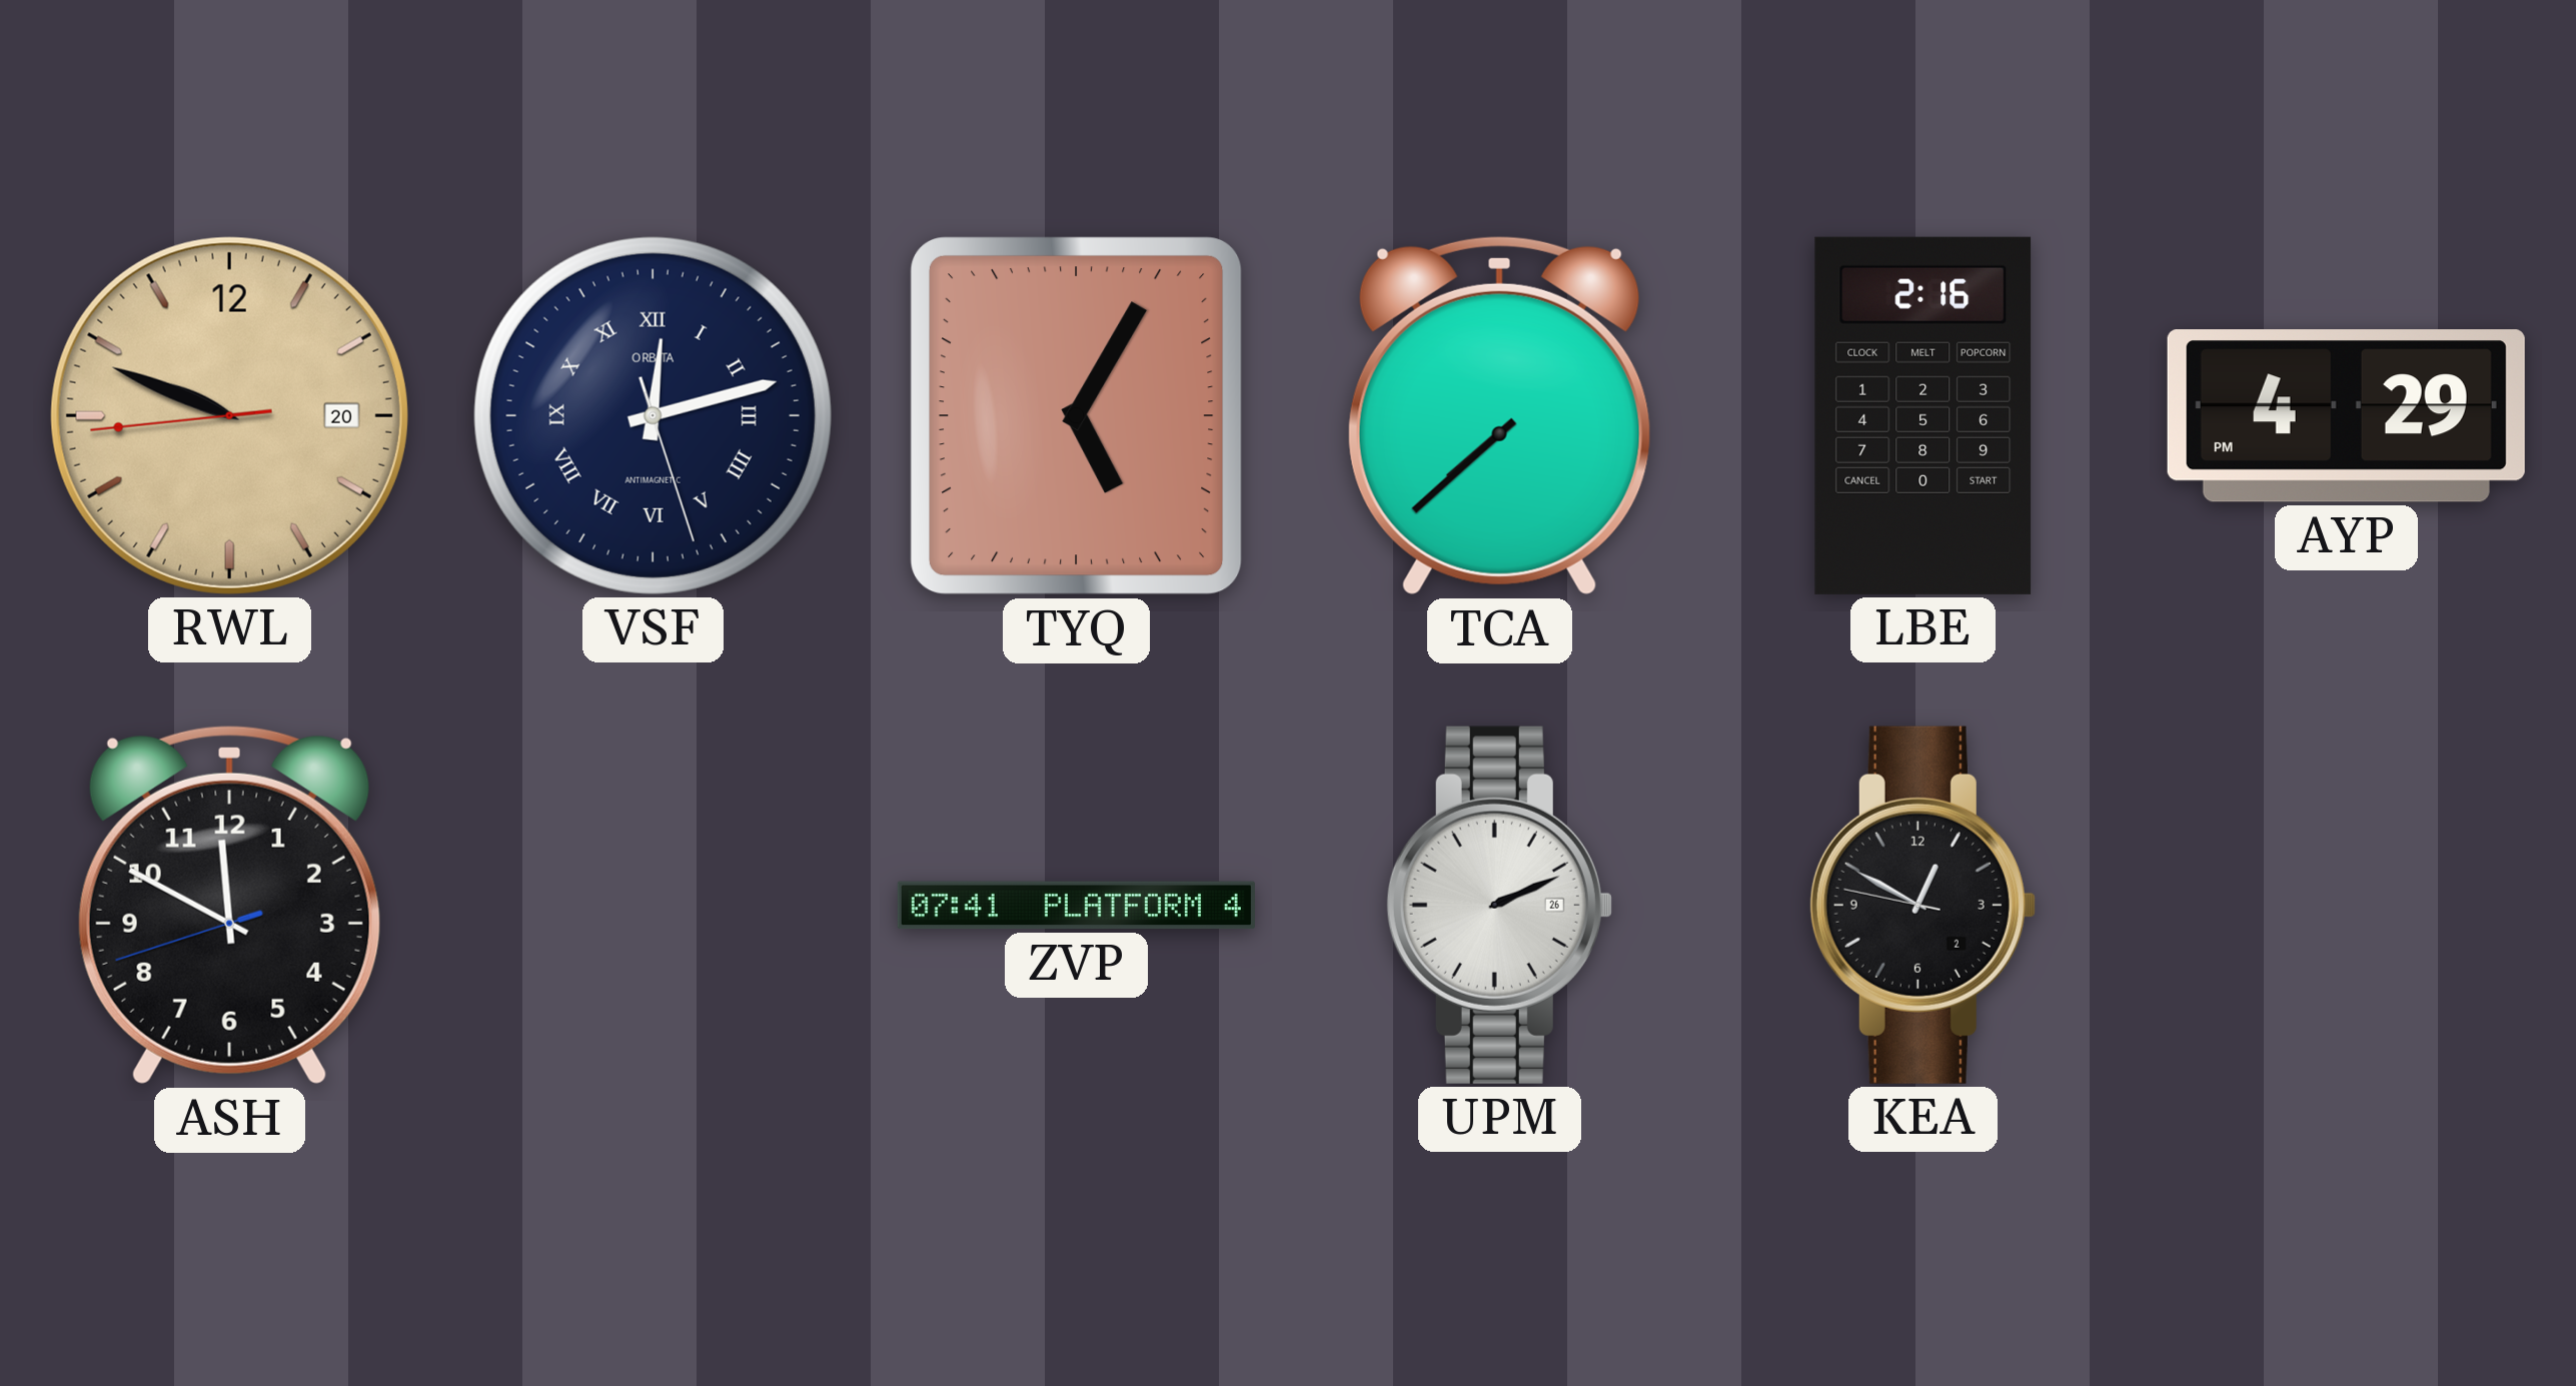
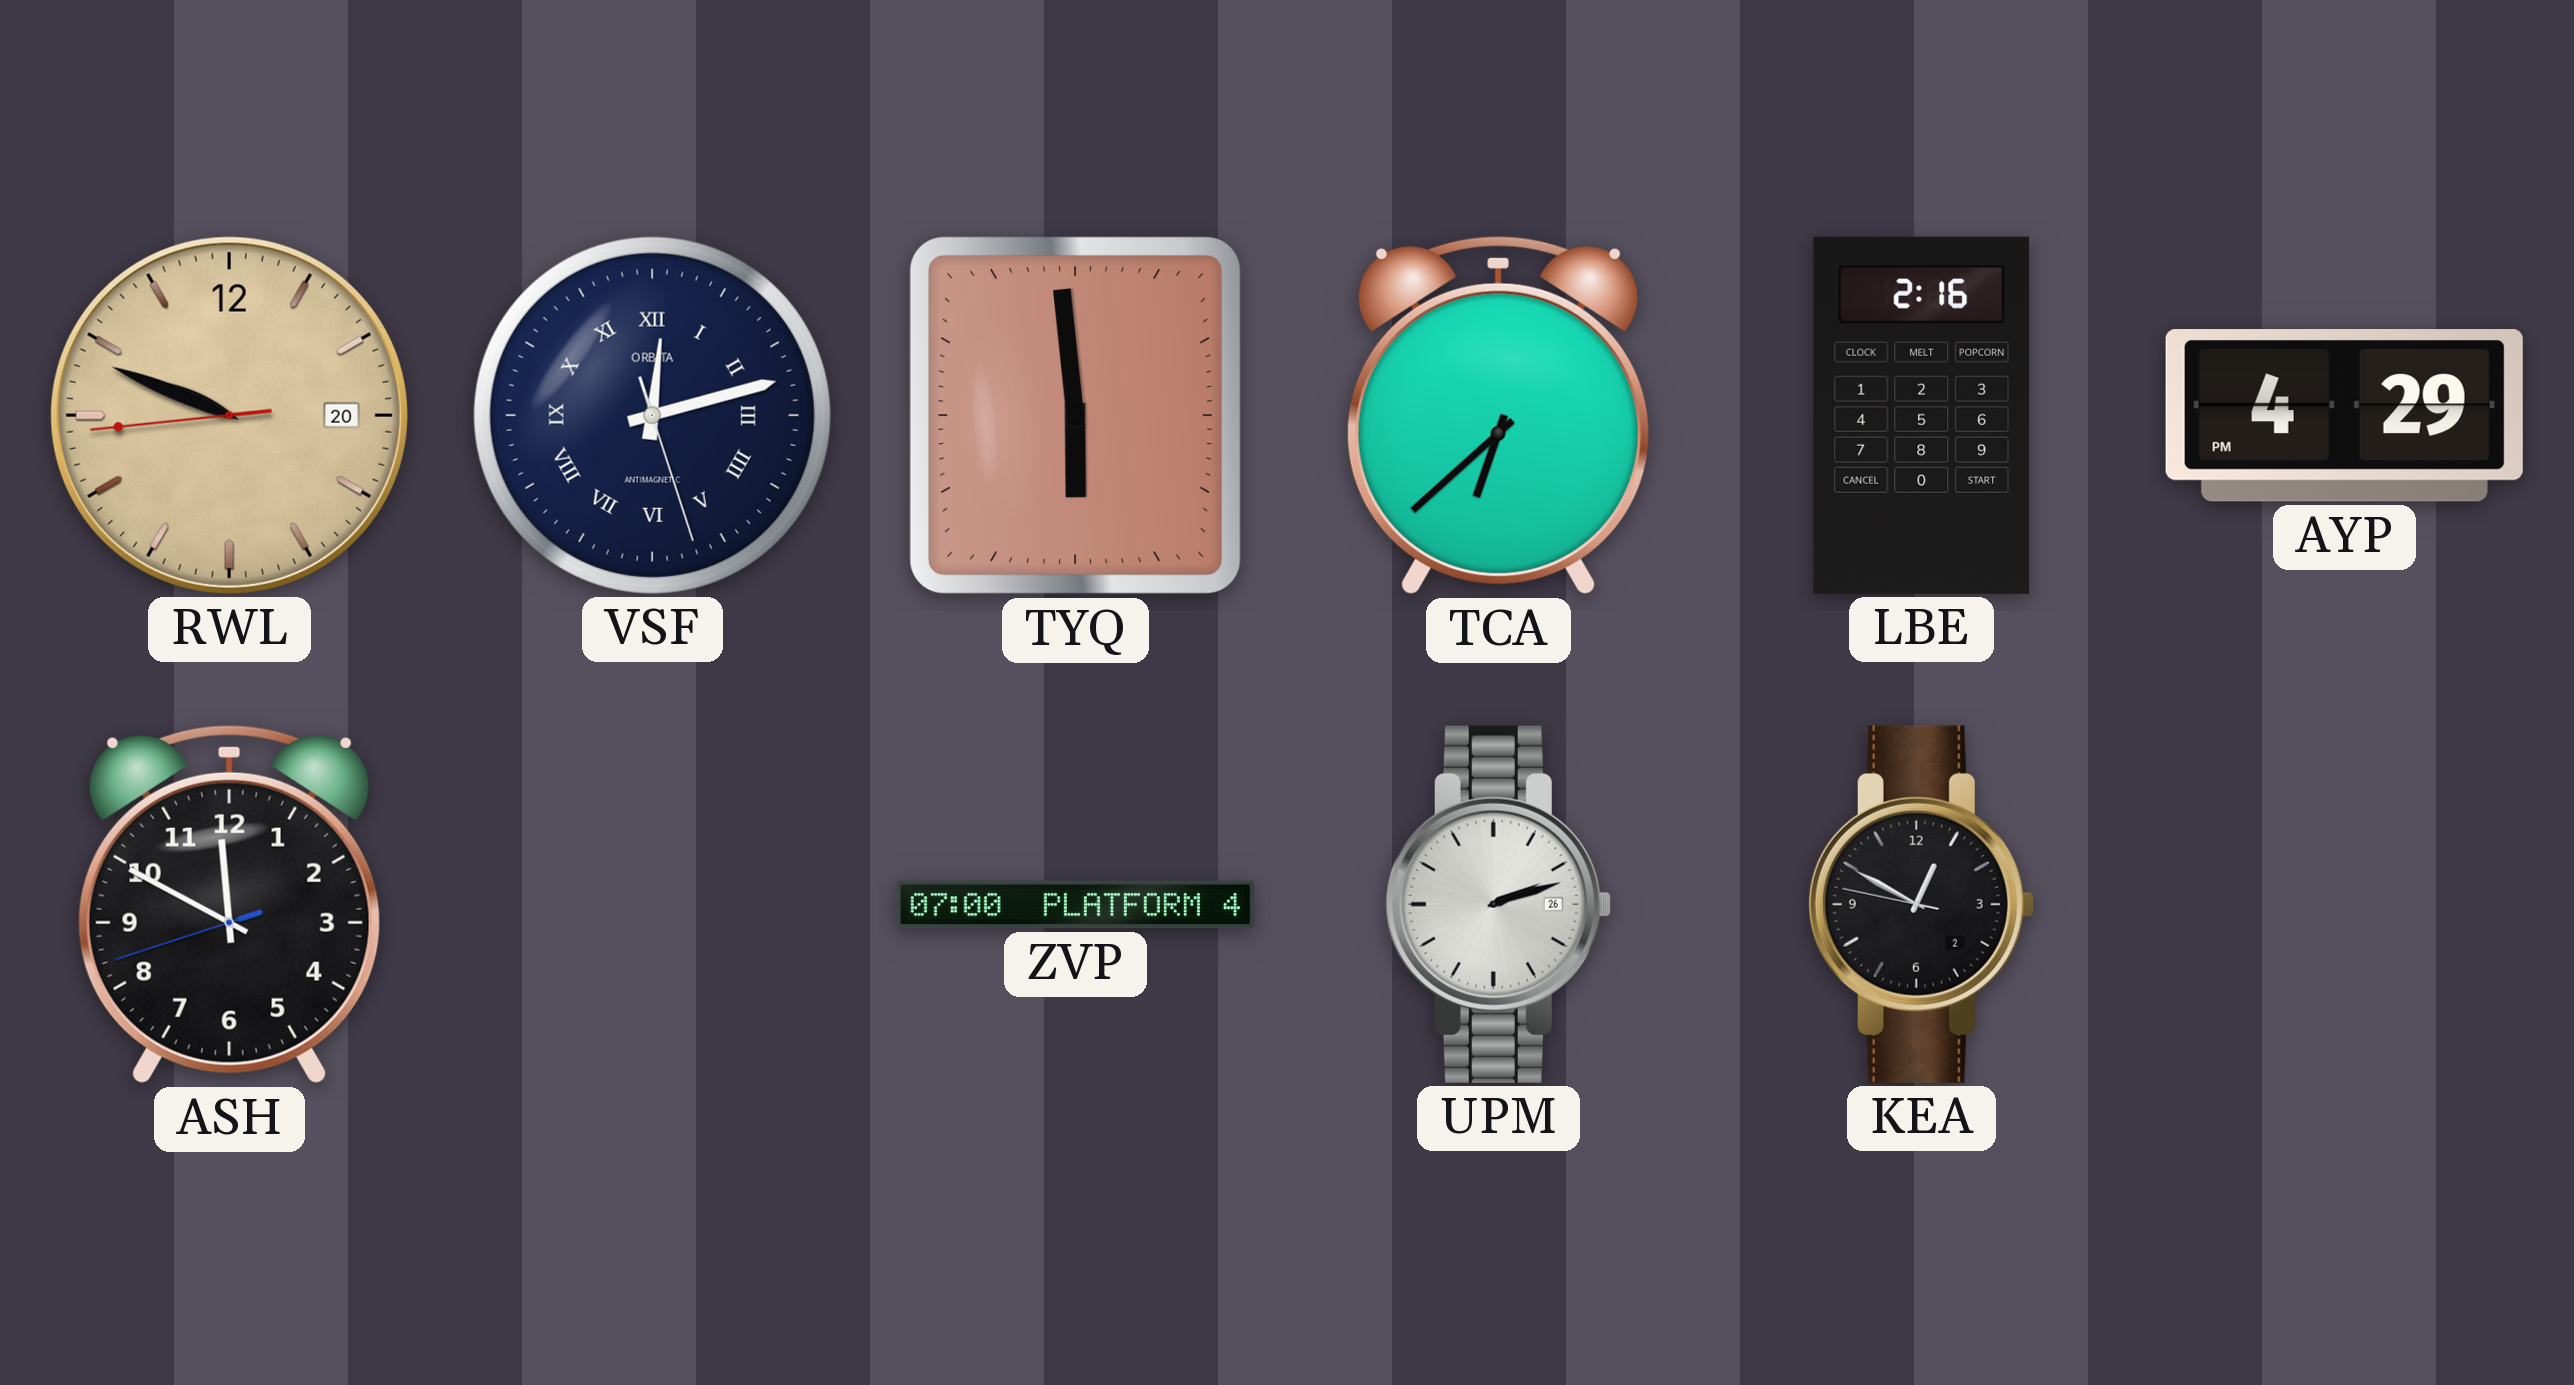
TYQ: 5:05 -> 5:59
TCA: 7:38 -> 6:38
ZVP: 07:41 -> 07:00
UPM: 2:11 -> 2:12
